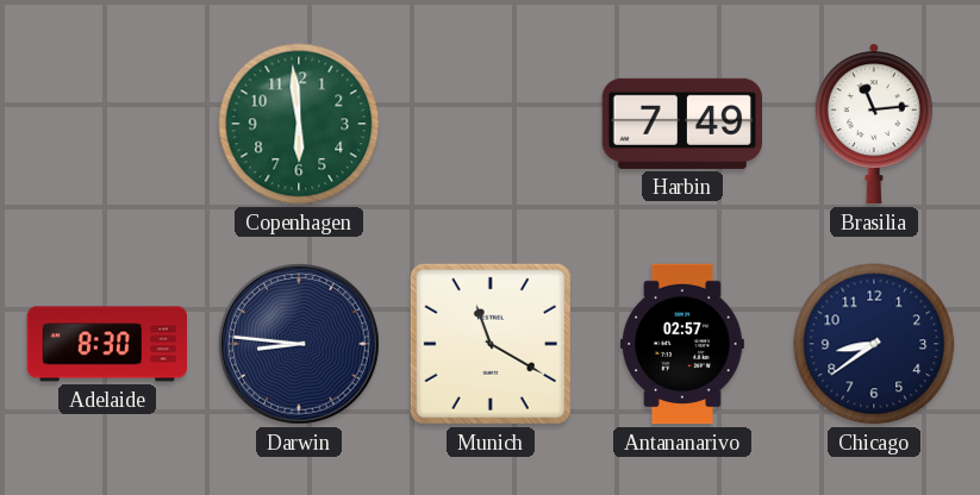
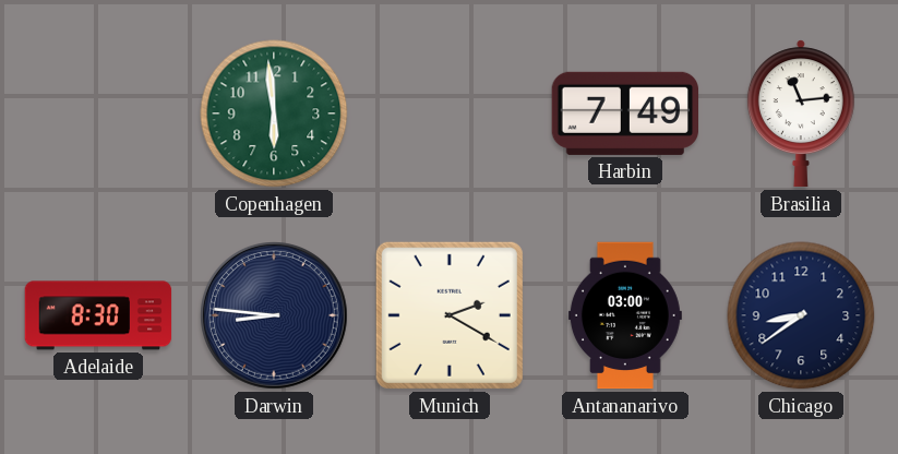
Munich: 11:20 -> 2:20
Antananarivo: 02:57 -> 03:00
